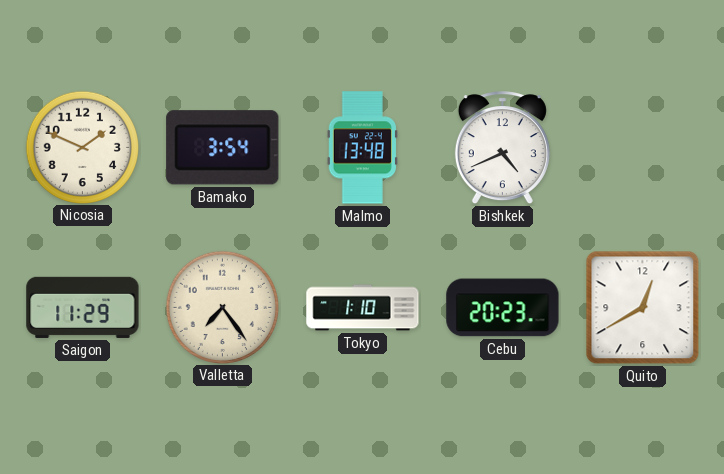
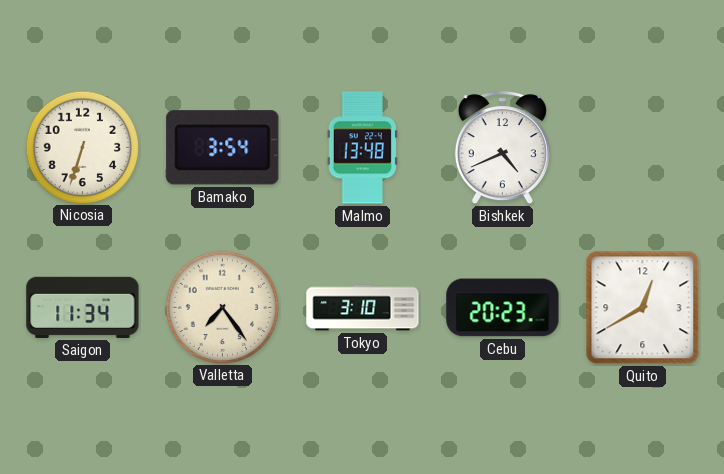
Nicosia: 1:49 -> 6:33
Saigon: 11:29 -> 11:34
Tokyo: 1:10 -> 3:10
